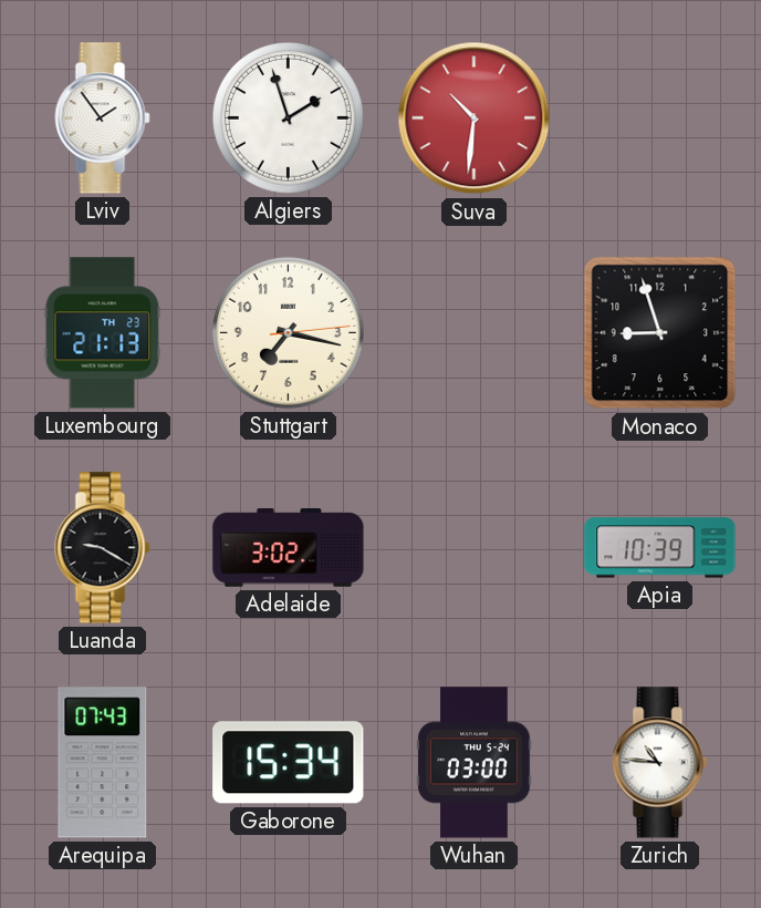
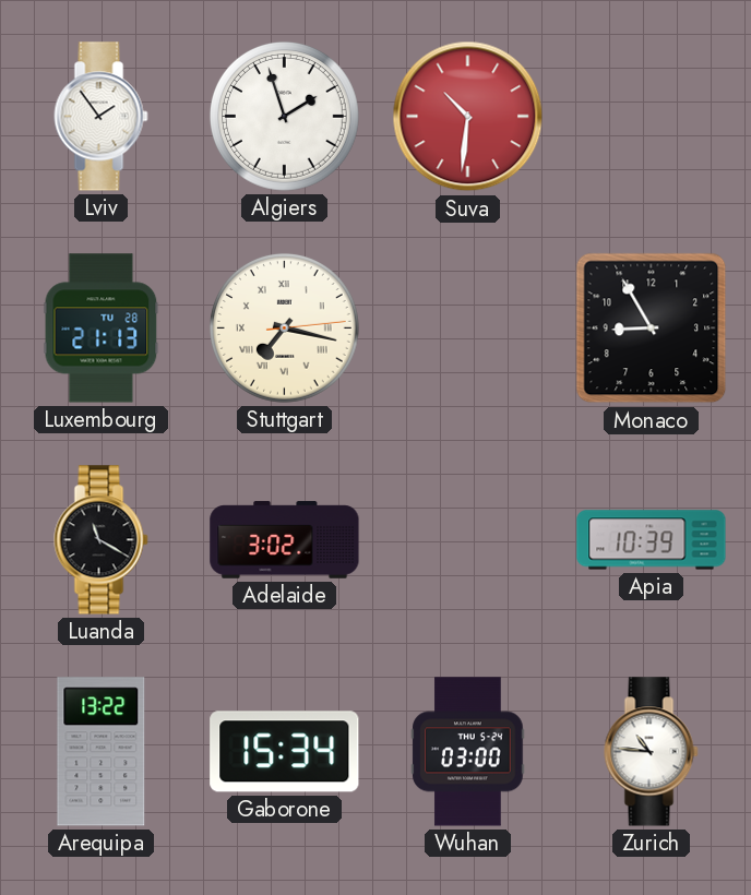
Luxembourg date: TH 23 -> TU 28
Stuttgart numerals: Arabic -> Roman
Monaco: 8:57 -> 8:55
Luanda: 9:20 -> 11:20
Arequipa: 07:43 -> 13:22
